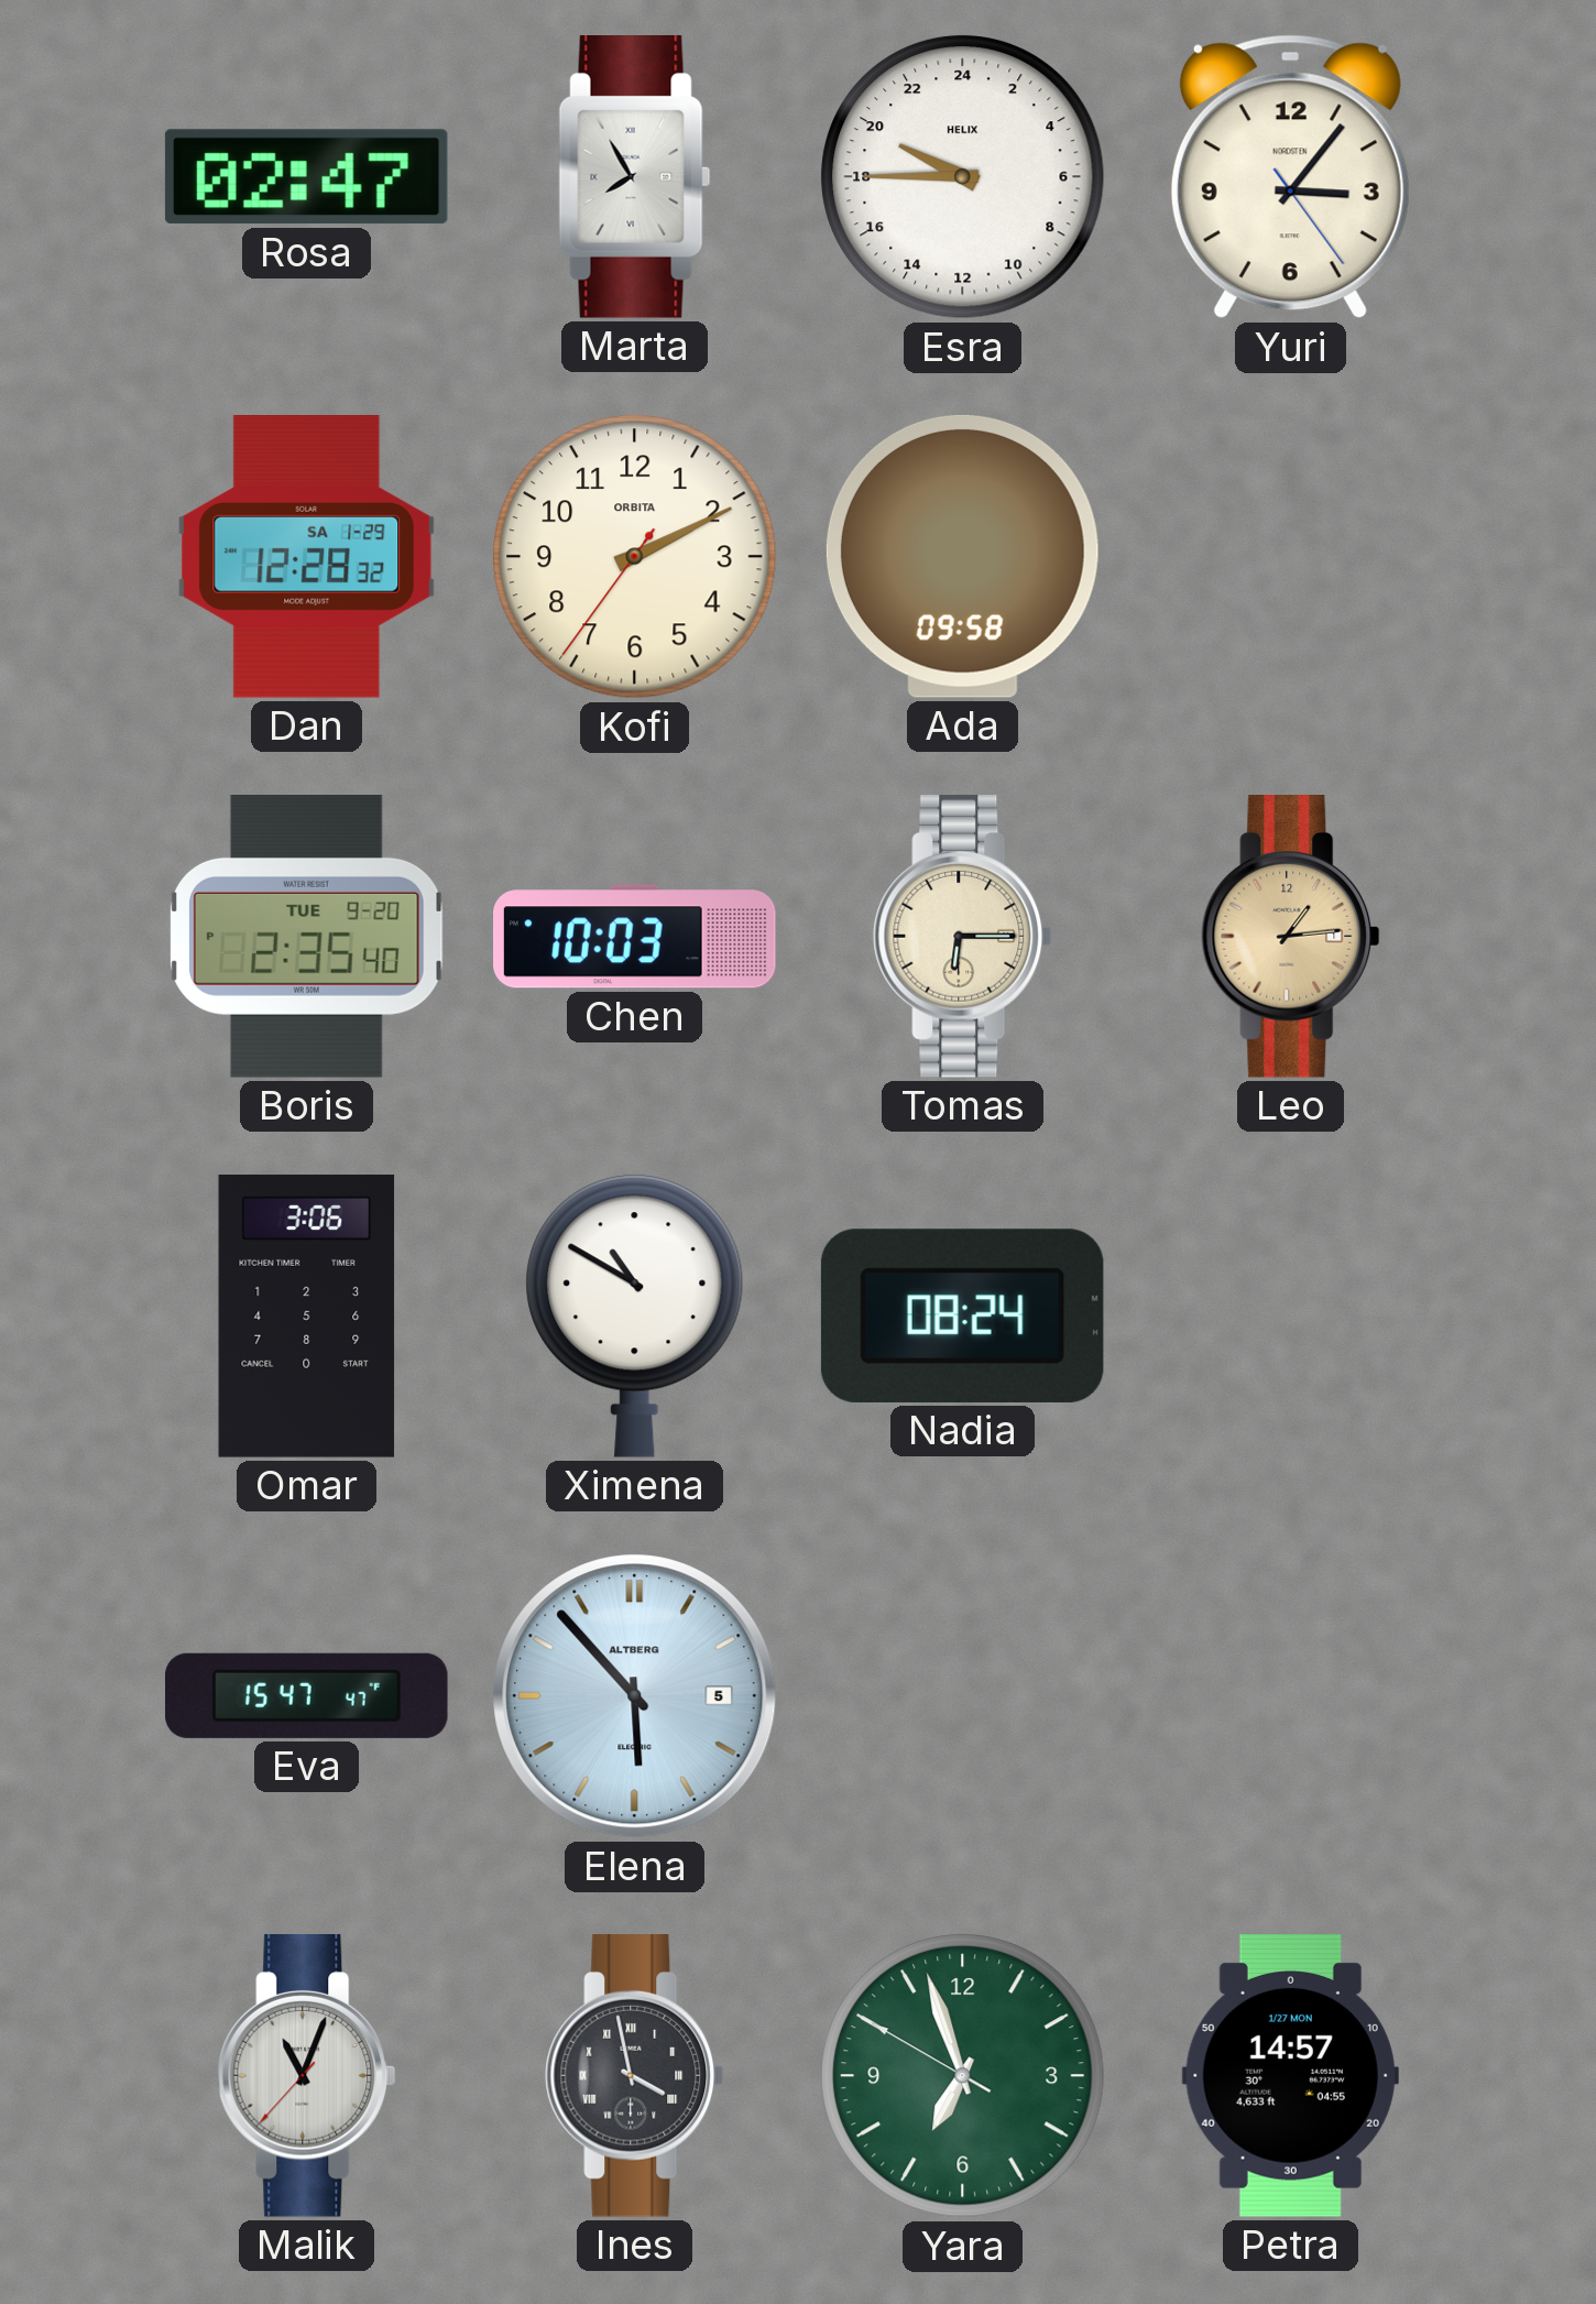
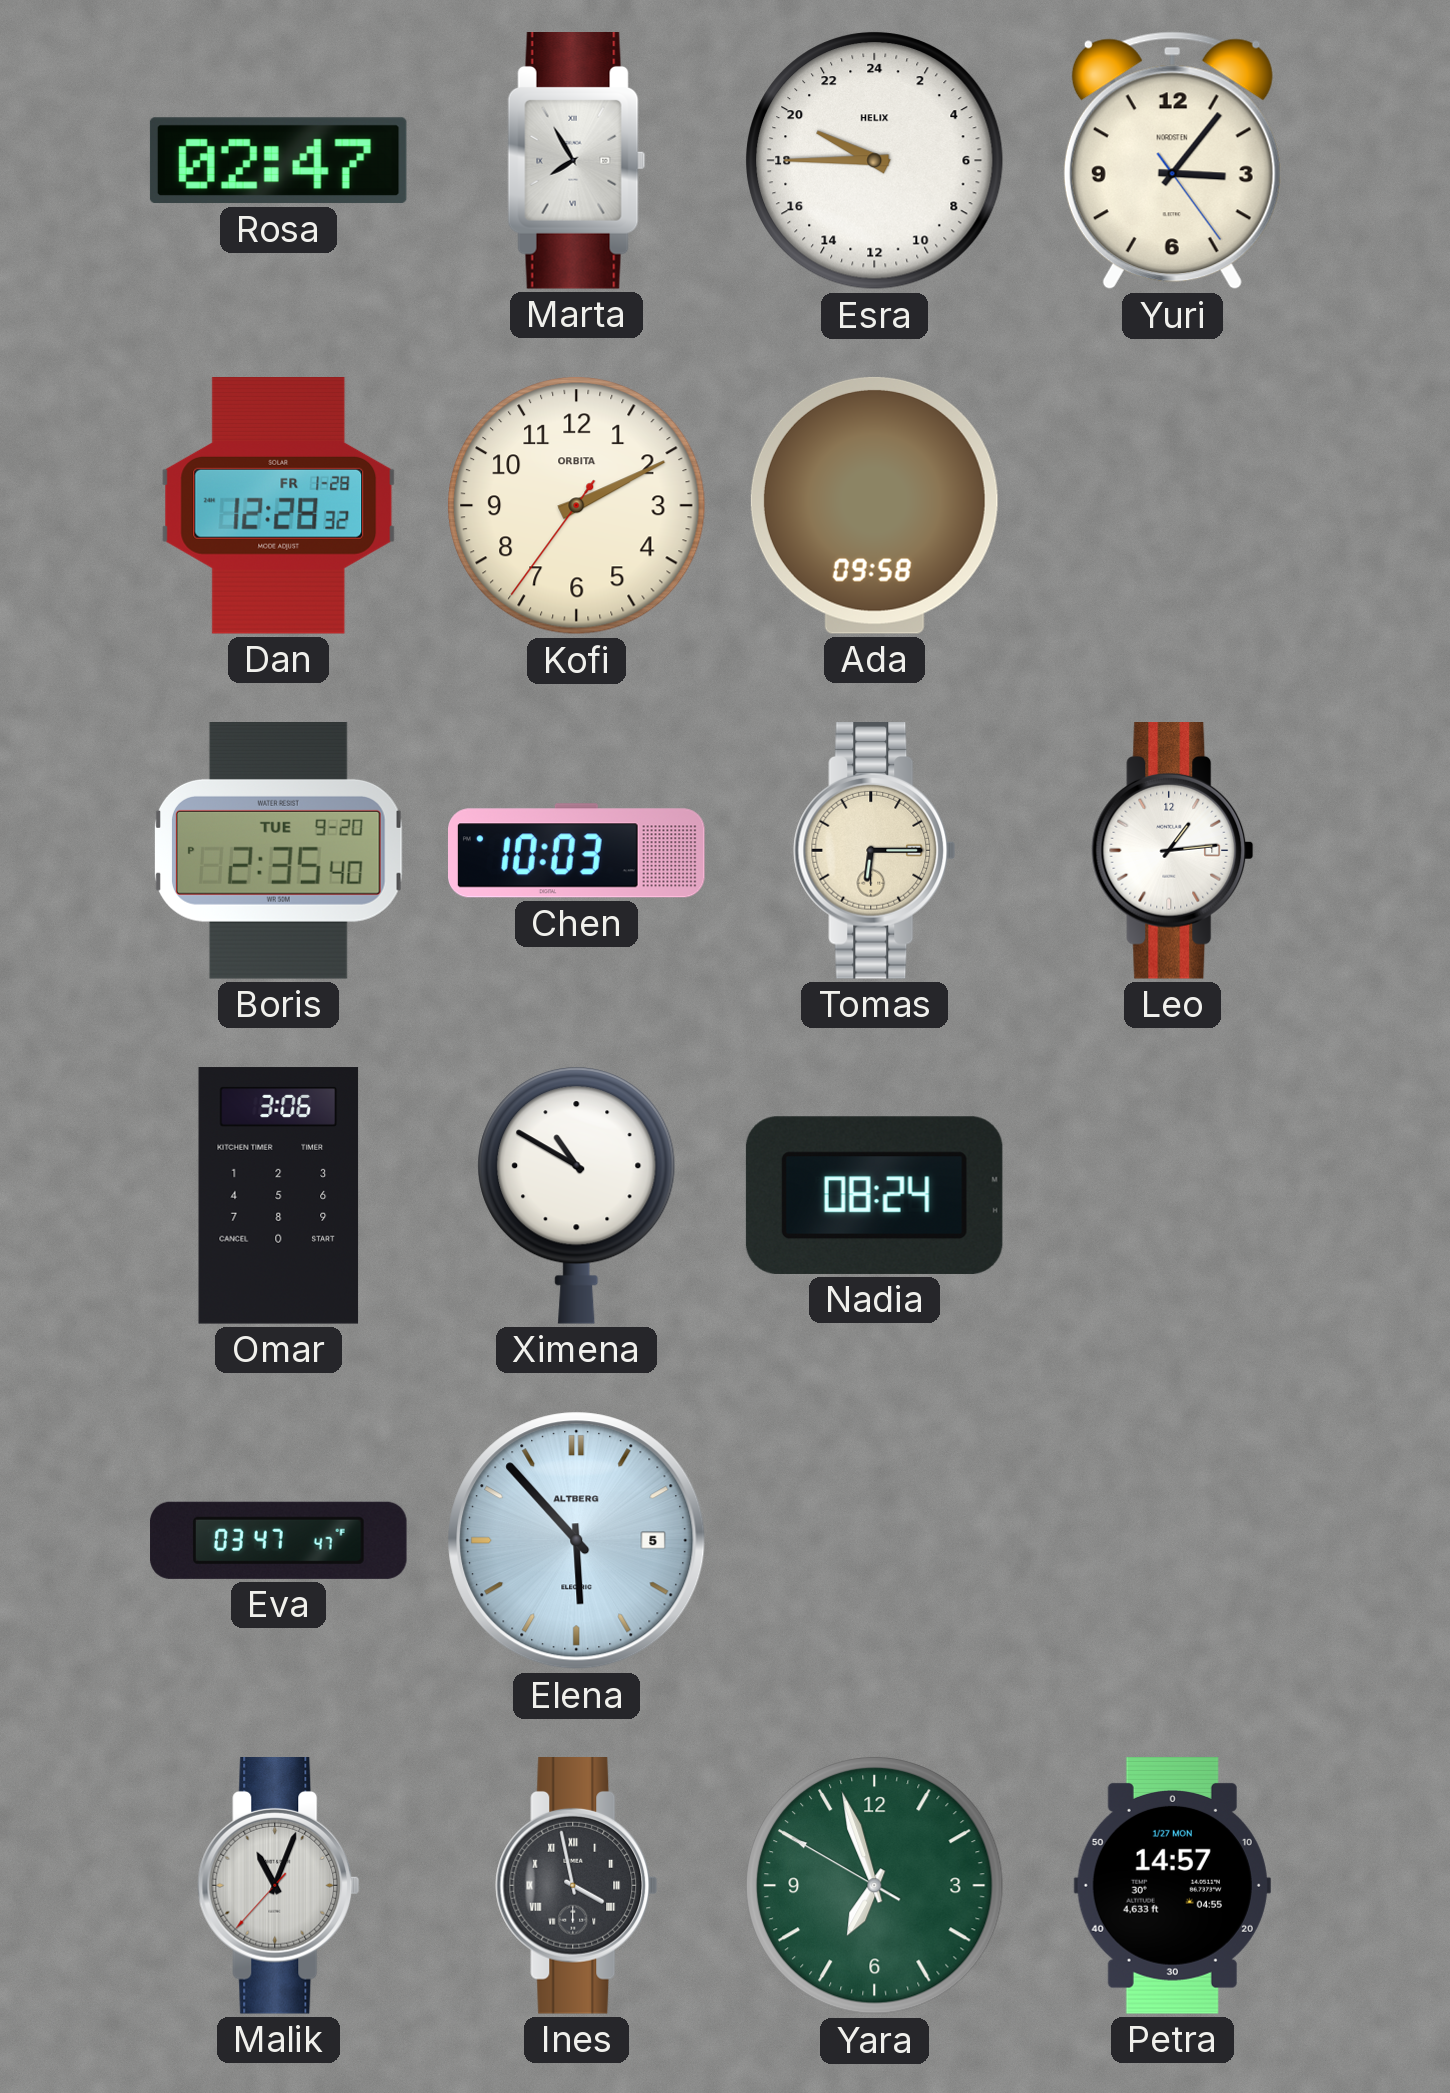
Dan date: SA 1-29 -> FR 1-28
Leo dial: champagne -> white
Eva: 15:47 -> 03:47
